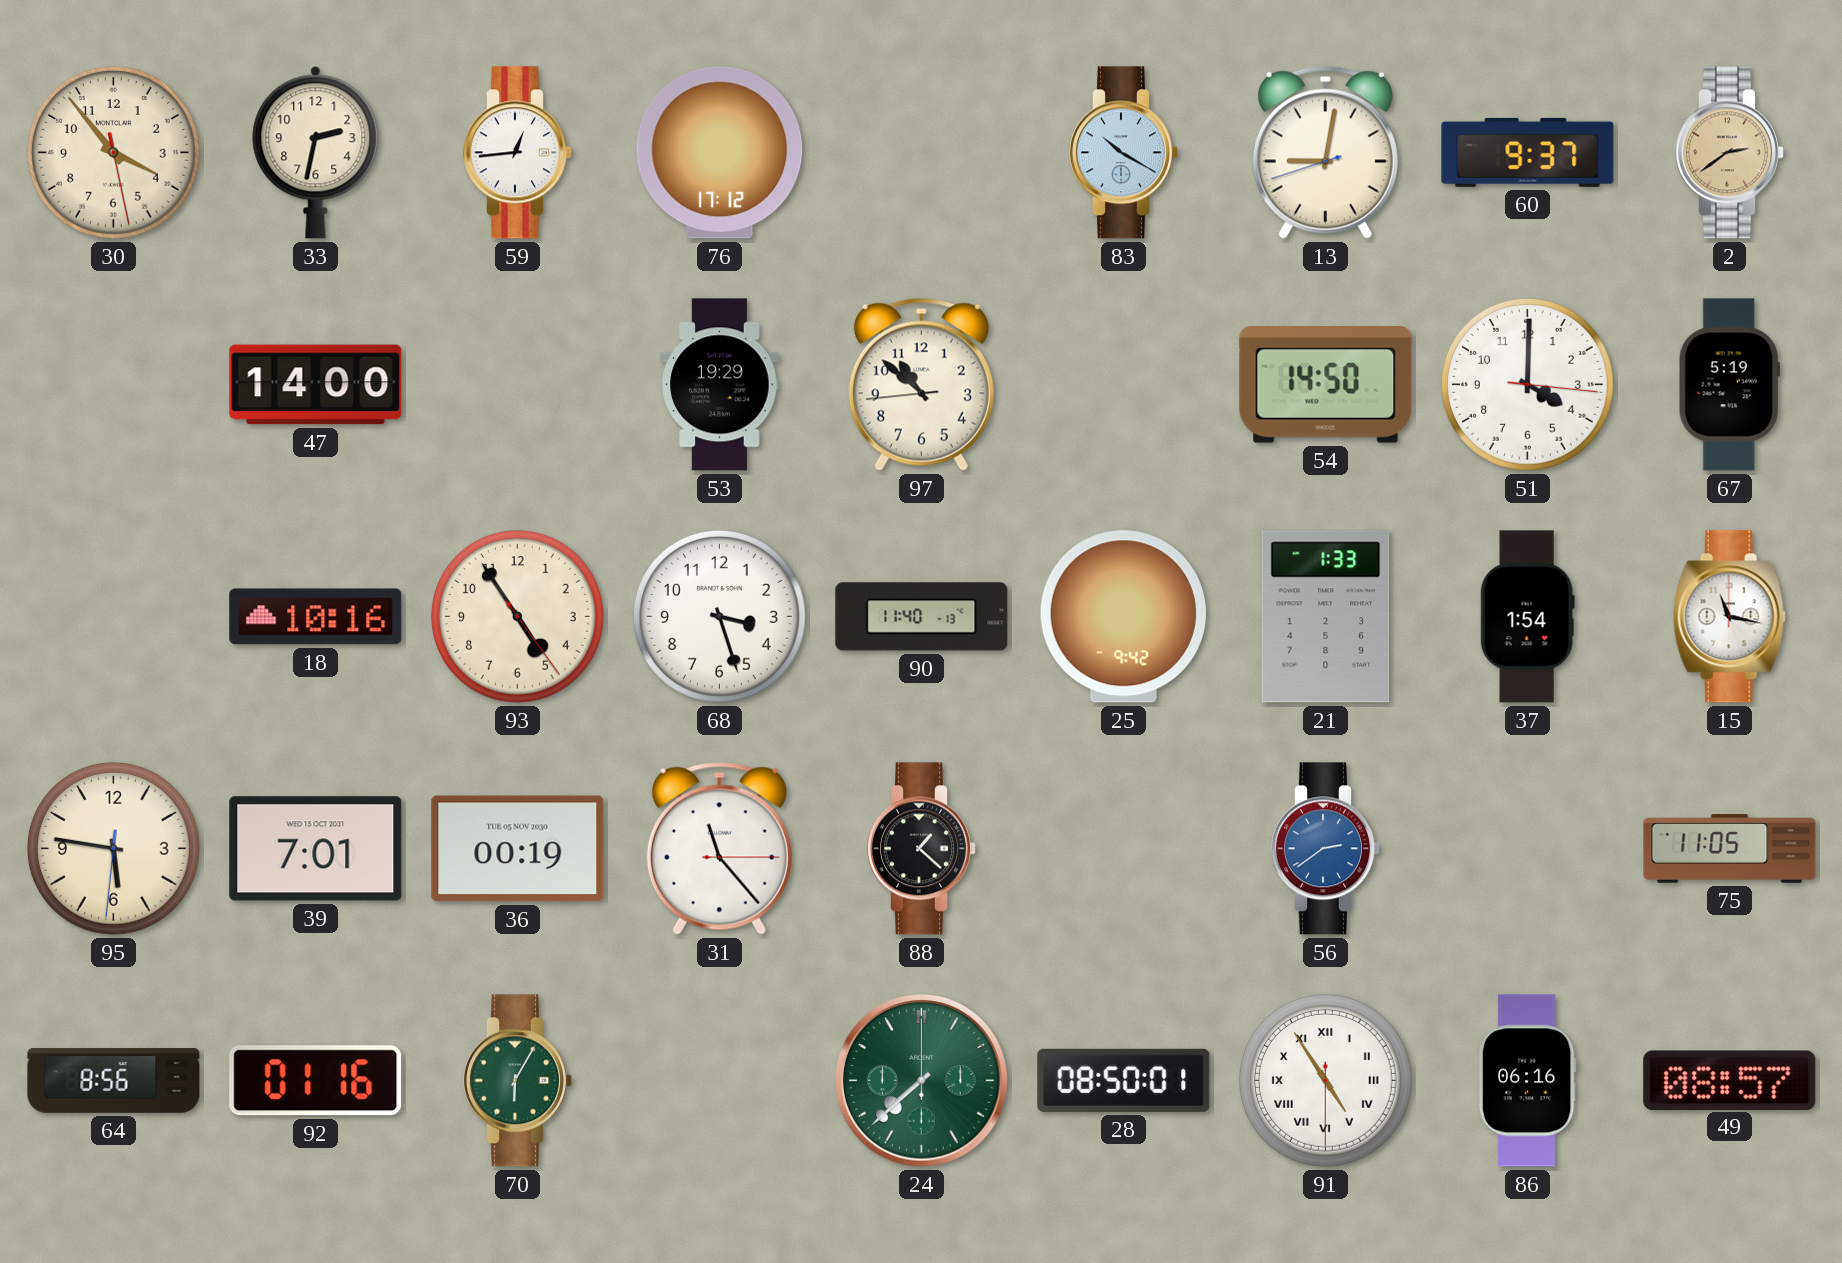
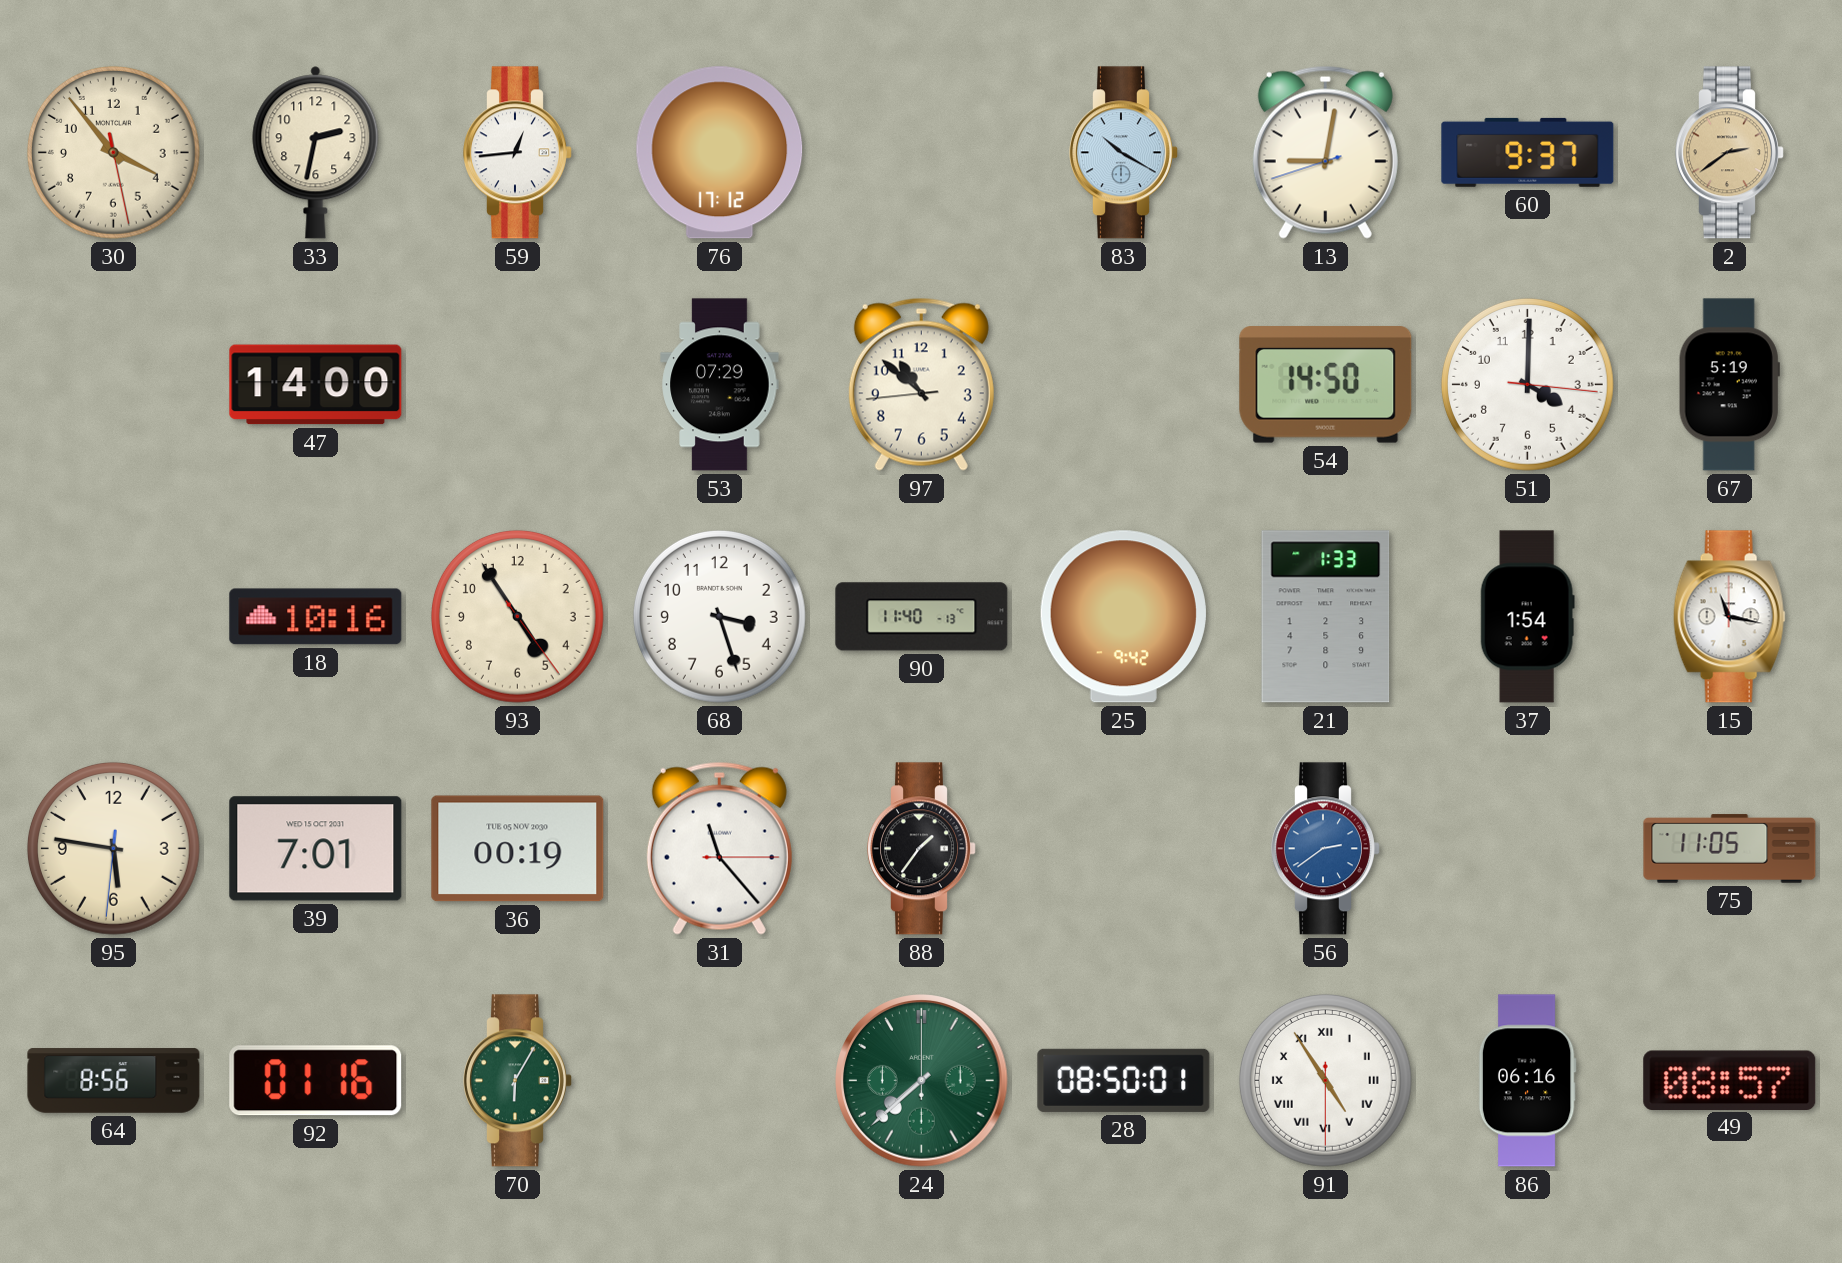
53: 19:29 -> 07:29
88: 1:22 -> 1:36
